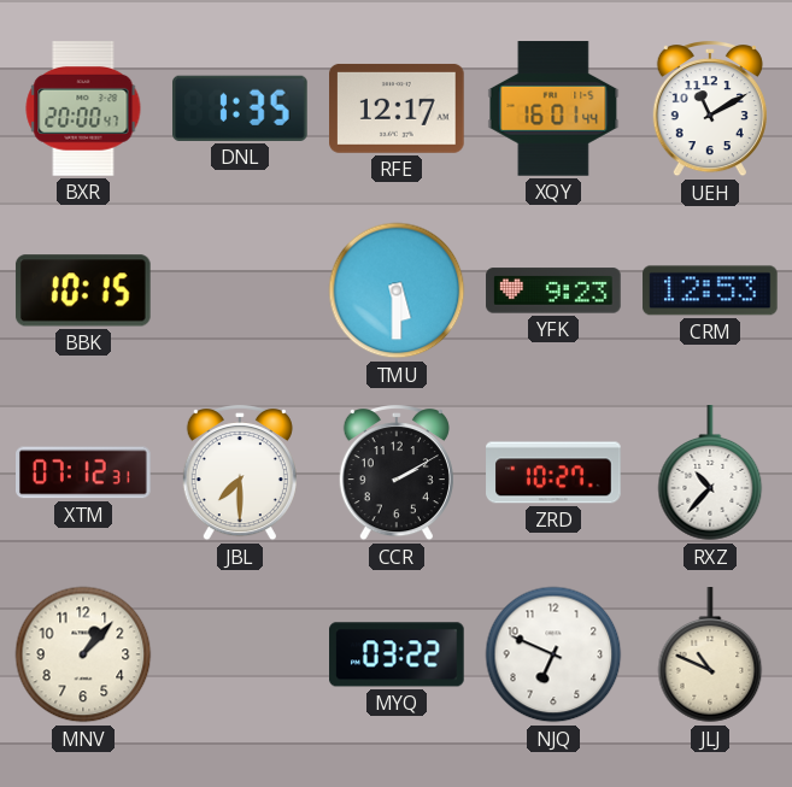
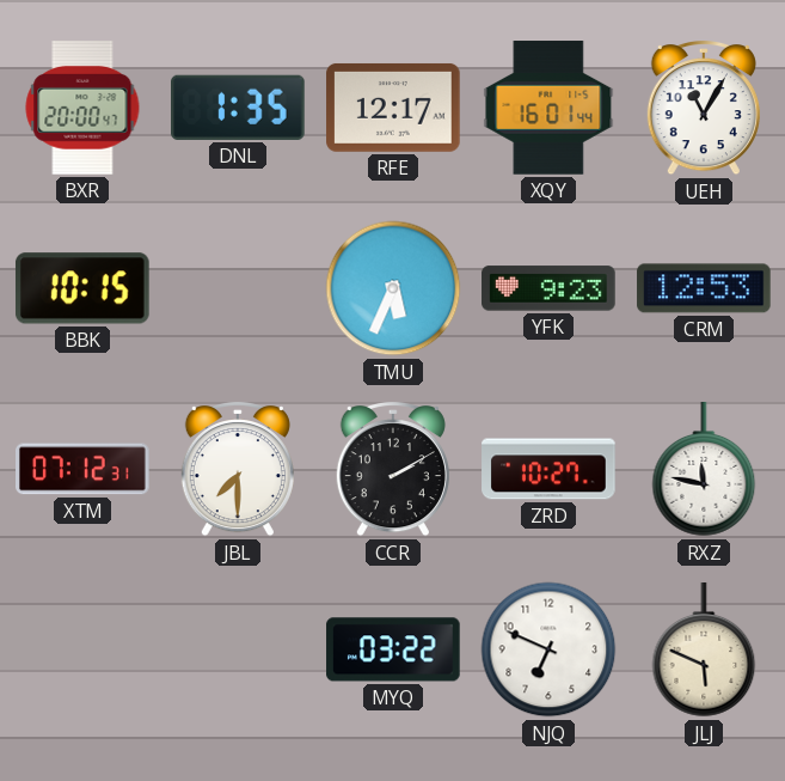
UEH: 11:10 -> 11:05
TMU: 5:30 -> 5:34
RXZ: 10:37 -> 11:47
MNV: 1:07 -> none
JLJ: 10:49 -> 5:49
